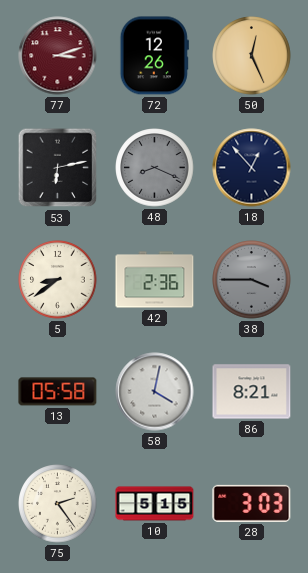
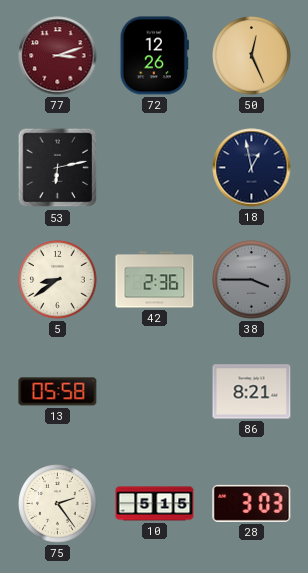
48: 8:19 -> none
18: 12:53 -> 12:58
58: 4:02 -> none
